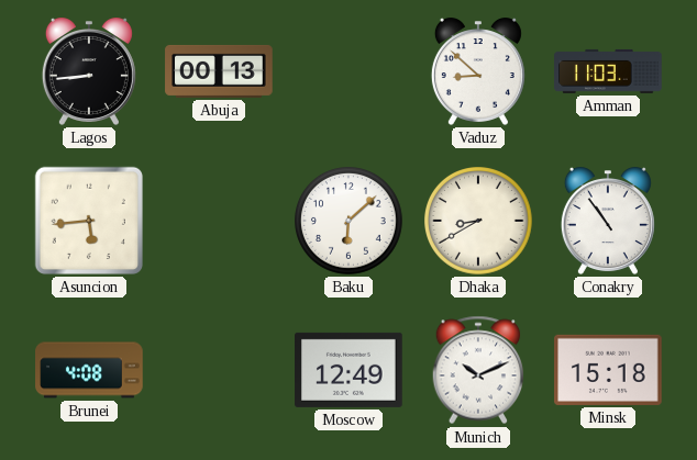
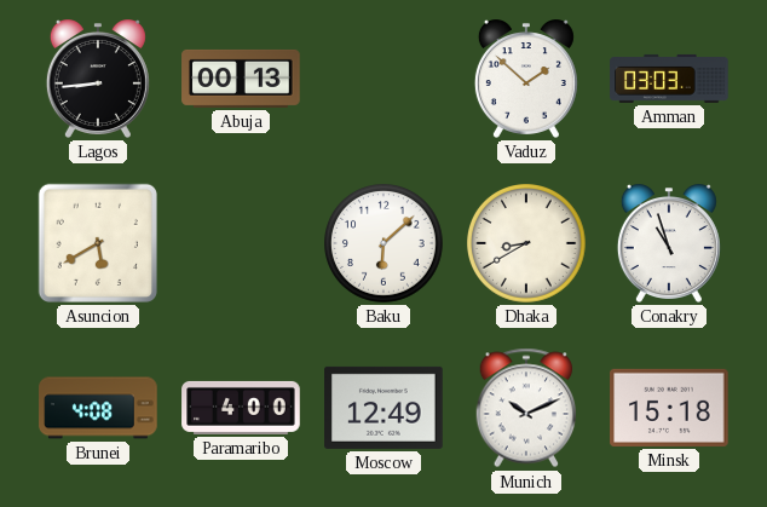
Vaduz: 8:52 -> 1:52
Amman: 11:03 -> 03:03
Asuncion: 5:44 -> 5:40
Conakry: 10:54 -> 10:57
Paramaribo: none -> 4:00
